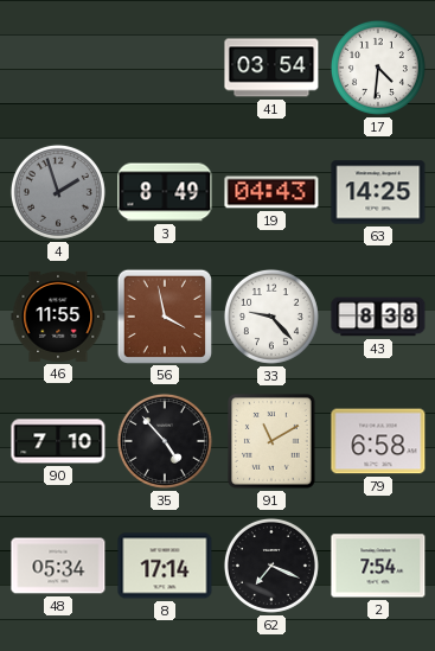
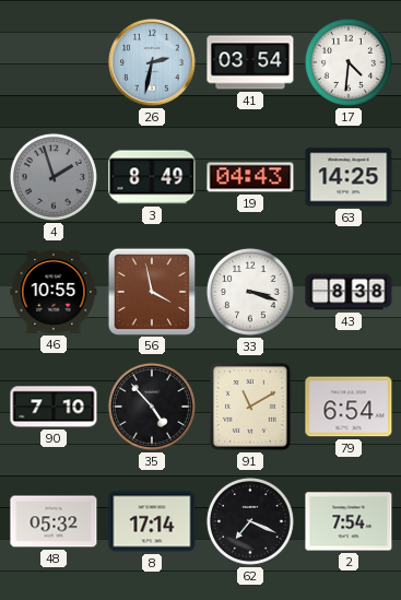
26: none -> 2:32
46: 11:55 -> 10:55
33: 9:23 -> 3:18
79: 6:58 -> 6:54
48: 05:34 -> 05:32
